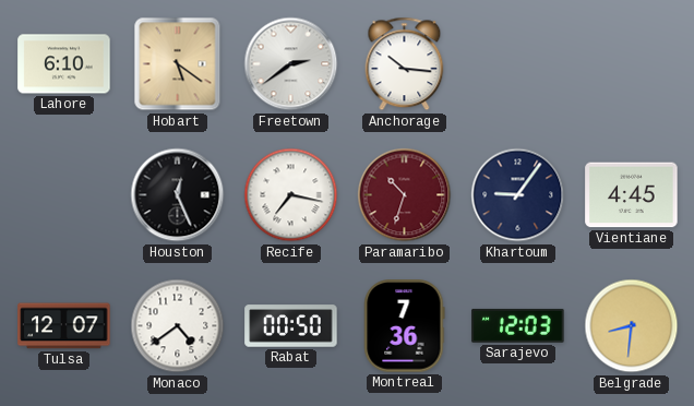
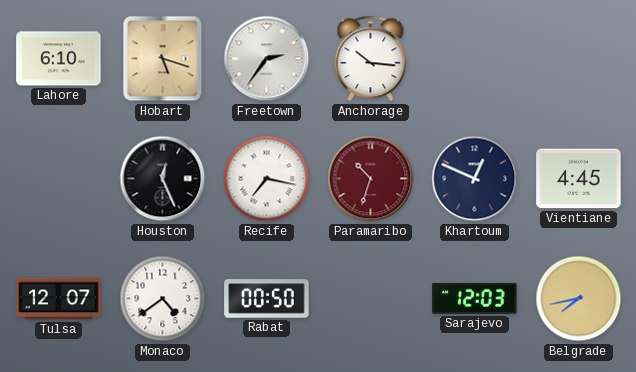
Hobart: 5:21 -> 5:18
Freetown: 2:39 -> 2:36
Khartoum: 9:06 -> 12:49
Montreal: 7:36 -> none
Belgrade: 8:31 -> 7:43
